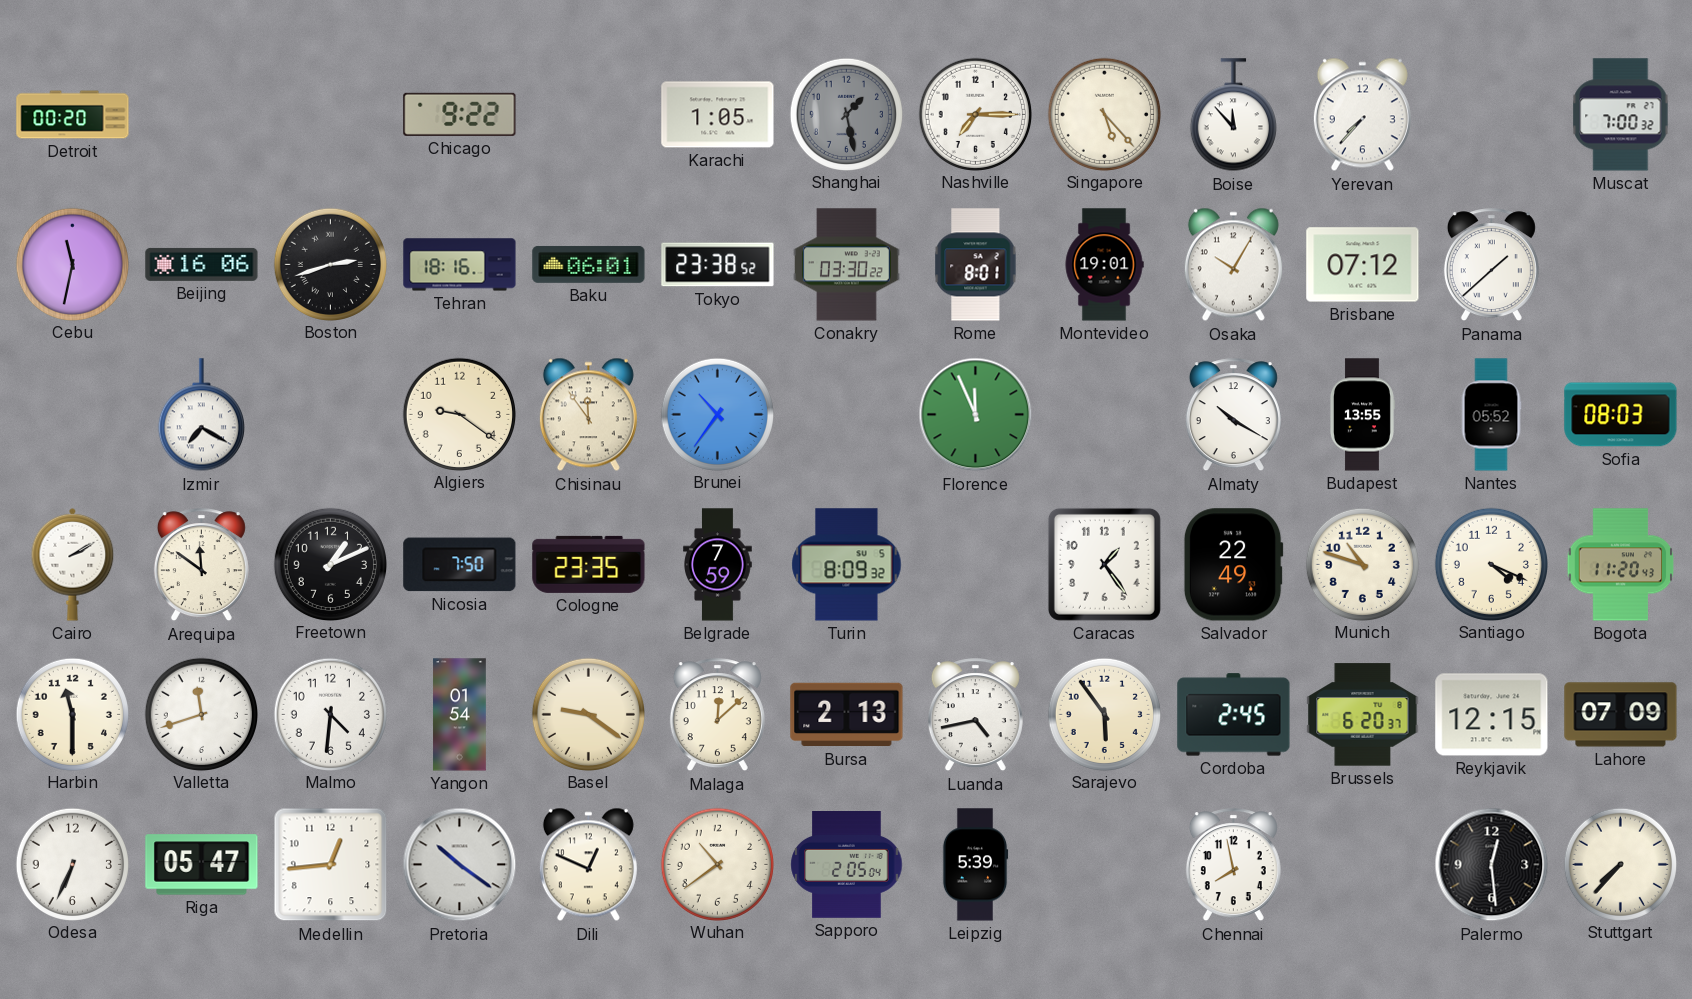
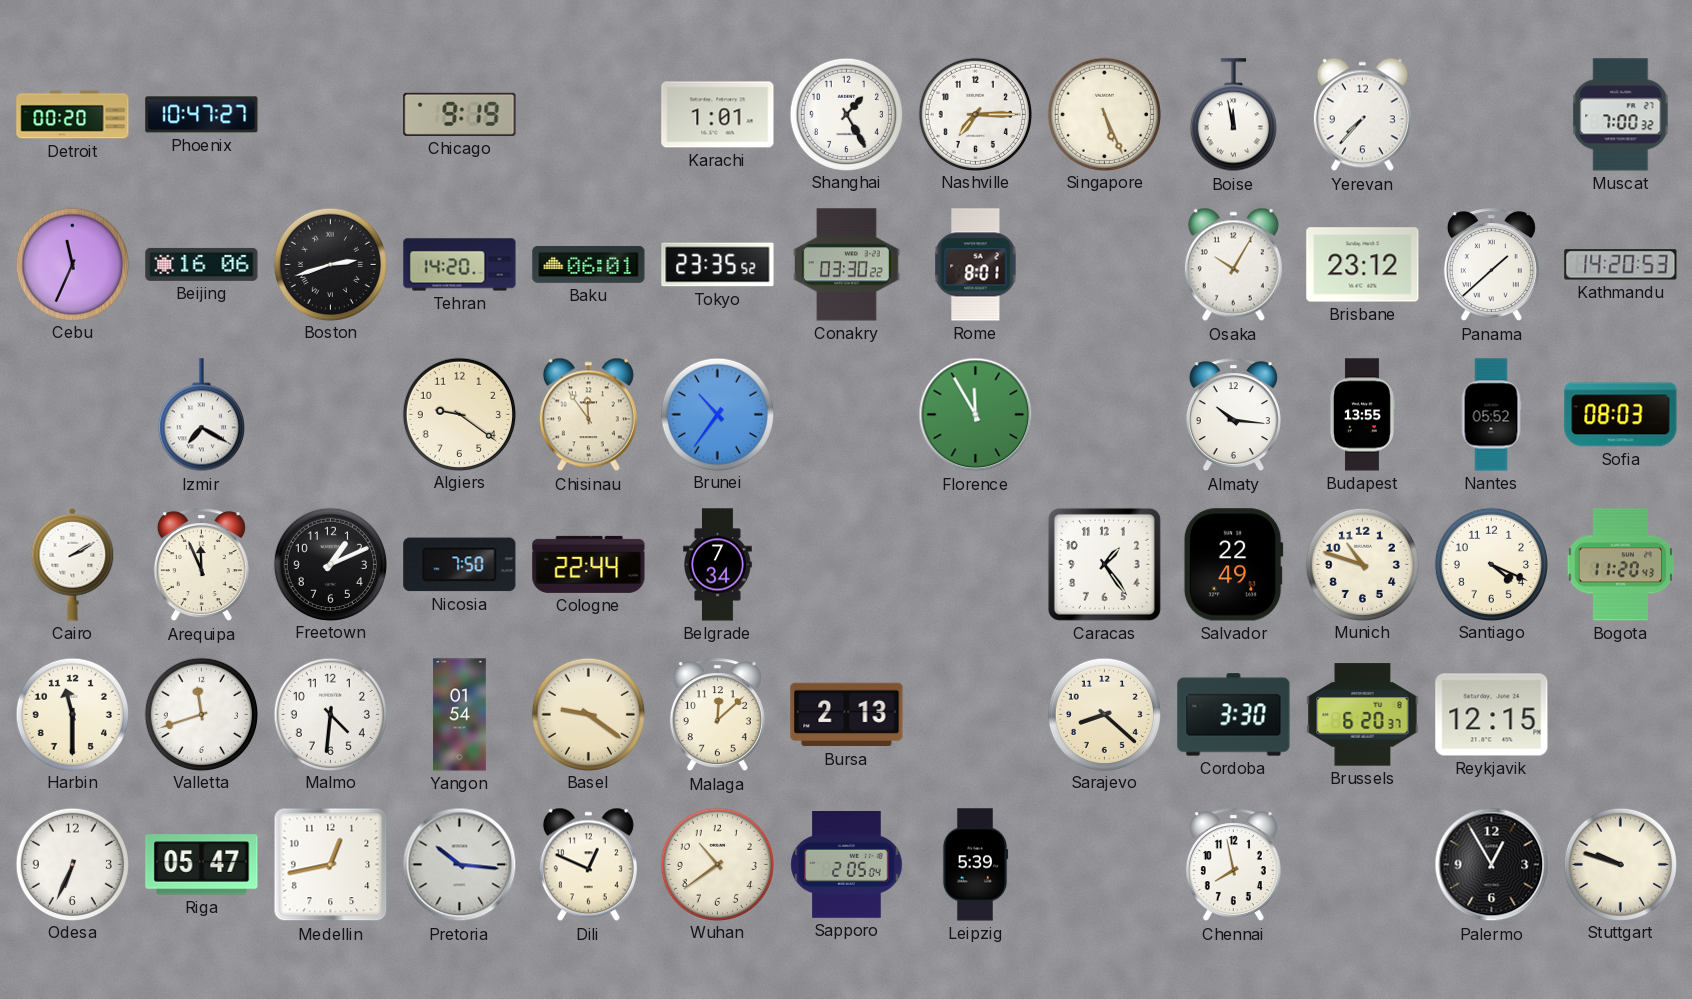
Phoenix: none -> 10:47
Chicago: 9:22 -> 9:19
Karachi: 1:05 -> 1:01
Shanghai: 1:28 -> 1:25
Shanghai dial: grey -> white
Singapore: 5:23 -> 5:26
Boise: 11:53 -> 11:58
Cebu: 11:32 -> 11:34
Tehran: 18:16 -> 14:20
Tokyo: 23:38 -> 23:35
Montevideo: 19:01 -> none
Brisbane: 07:12 -> 23:12
Kathmandu: none -> 14:20
Florence: 11:56 -> 11:55
Almaty: 10:20 -> 10:16
Arequipa: 11:51 -> 11:56
Cologne: 23:35 -> 22:44
Belgrade: 7:59 -> 7:34
Turin: 8:09 -> none
Luanda: 4:43 -> none
Sarajevo: 5:54 -> 8:22
Cordoba: 2:45 -> 3:30
Lahore: 07:09 -> none
Medellin: 12:44 -> 12:43
Pretoria: 10:21 -> 10:16
Palermo: 12:29 -> 12:55
Stuttgart: 7:37 -> 9:48
